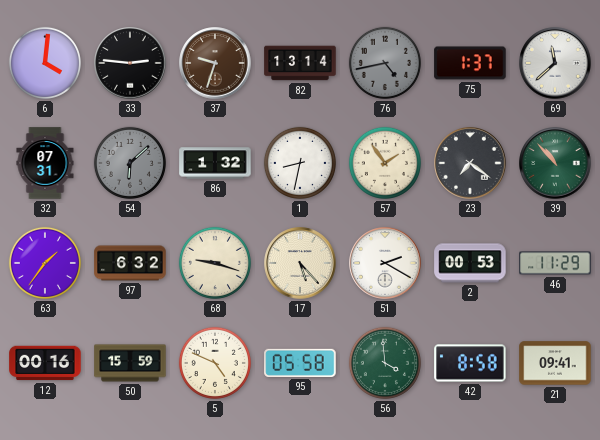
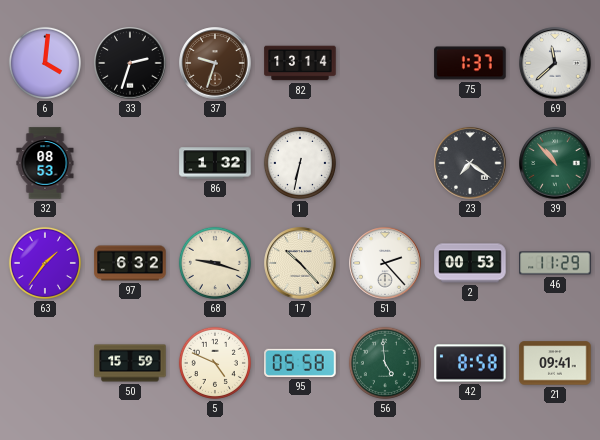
33: 2:46 -> 2:33
76: 4:43 -> none
32: 07:31 -> 08:53
54: 6:08 -> none
1: 8:32 -> 6:32
57: 1:54 -> none
17: 5:23 -> 10:23
51: 2:20 -> 2:23
12: 00:16 -> none
56: 3:59 -> 4:59
